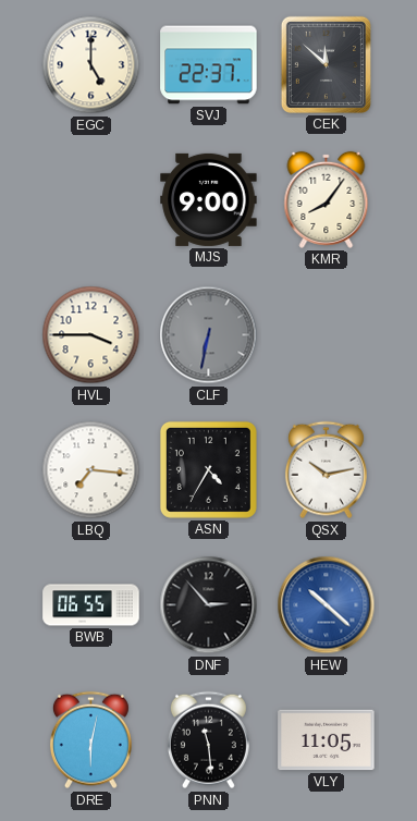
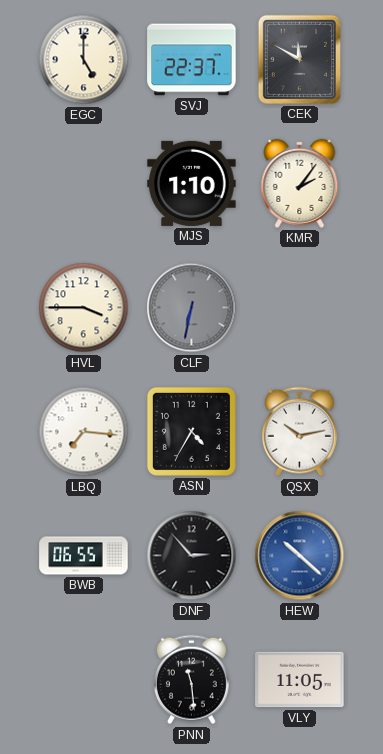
CEK: 11:52 -> 11:50
MJS: 9:00 -> 1:10
KMR: 8:06 -> 2:06
DRE: 6:02 -> none
